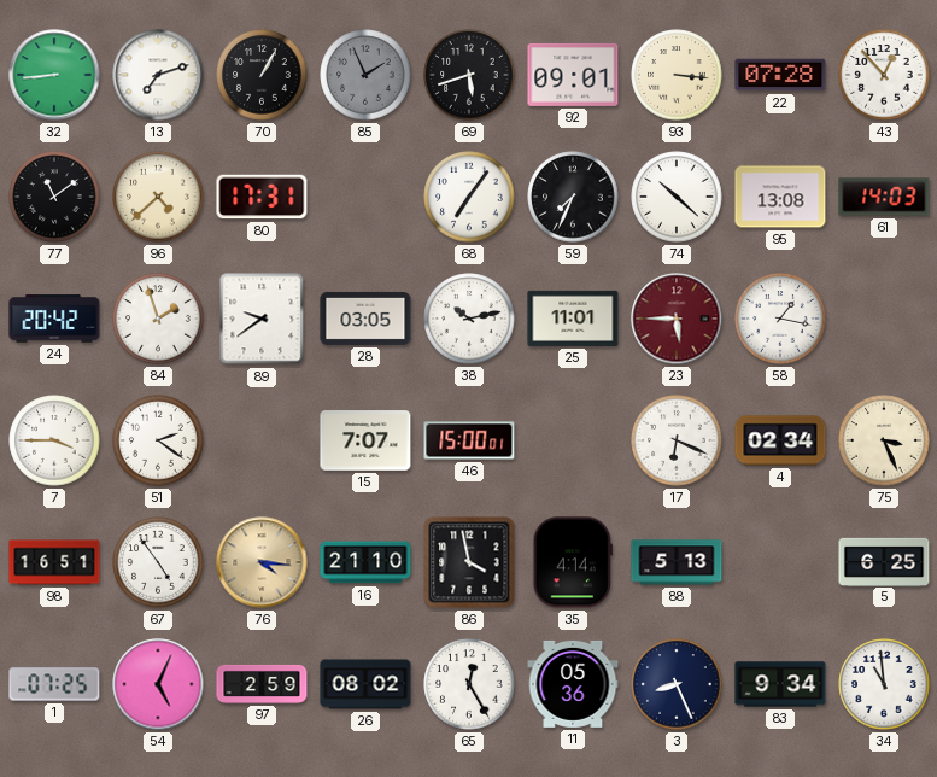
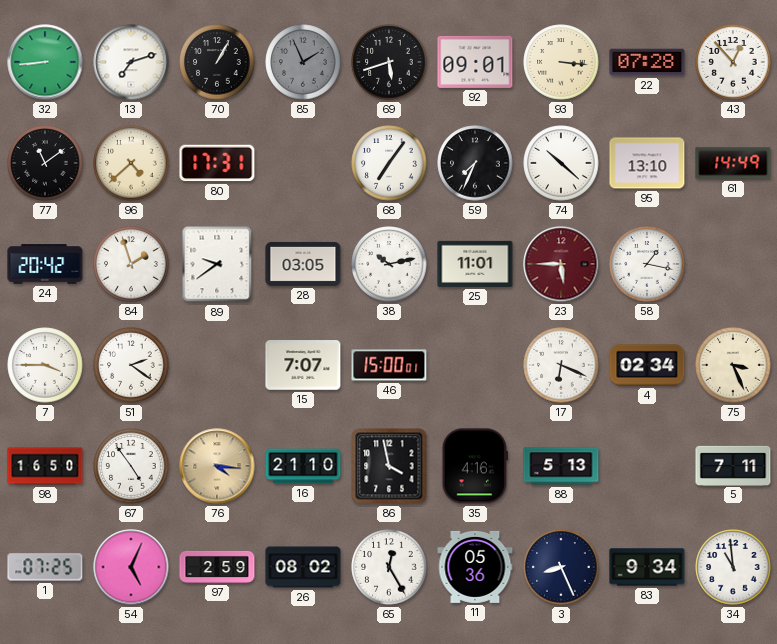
95: 13:08 -> 13:10
61: 14:03 -> 14:49
98: 16:51 -> 16:50
35: 4:14 -> 4:16
5: 6:25 -> 7:11
